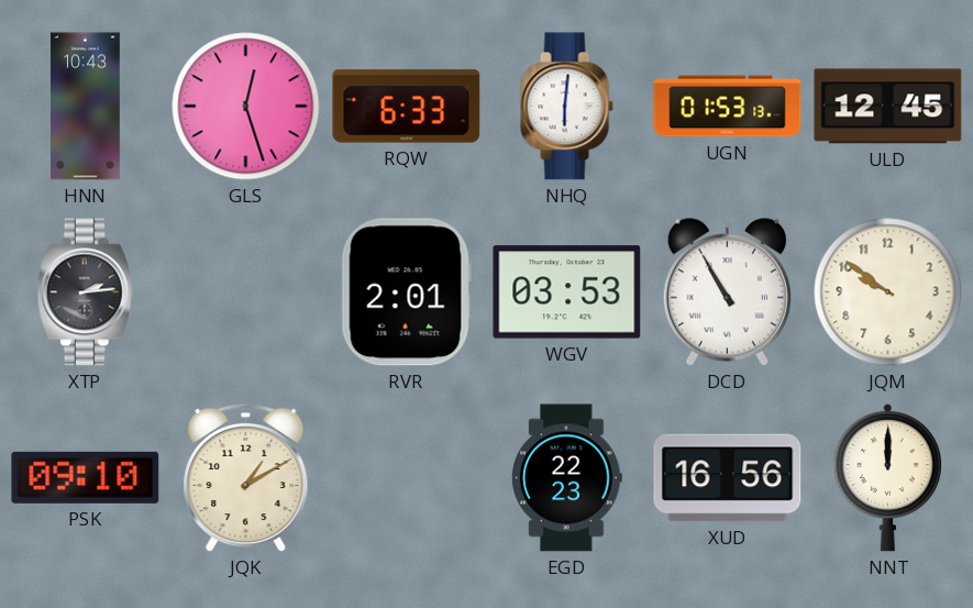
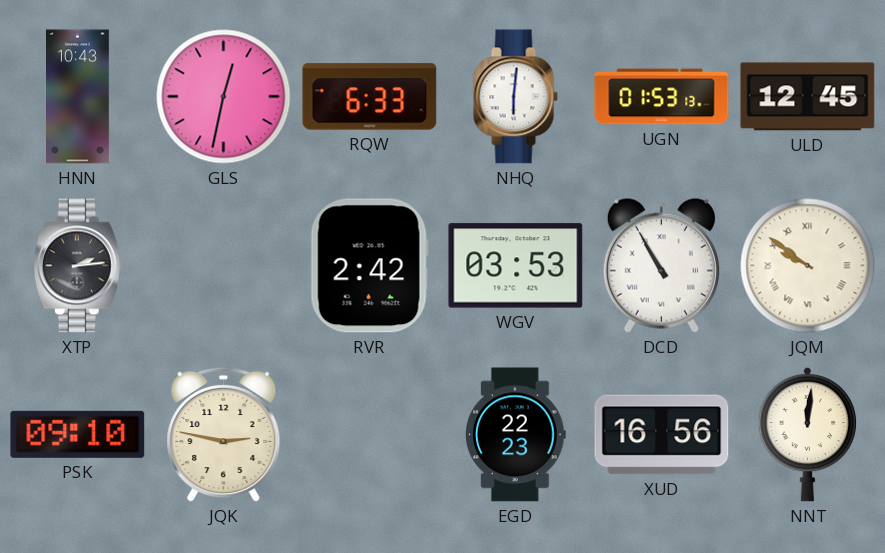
GLS: 12:27 -> 12:32
RVR: 2:01 -> 2:42
JQM numerals: Arabic -> Roman
JQK: 1:10 -> 2:47
NNT: 12:00 -> 12:01
